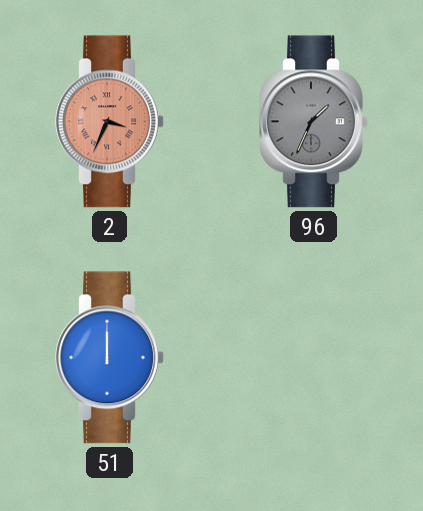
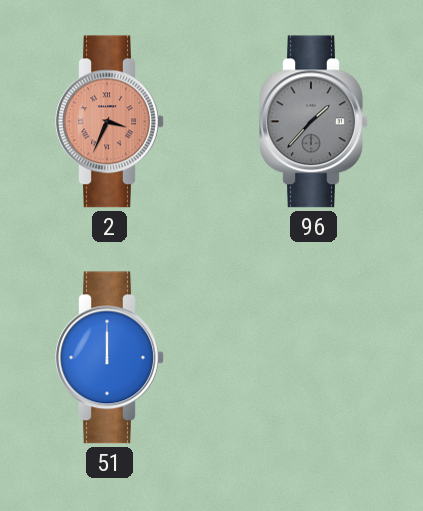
96: 1:34 -> 1:37
